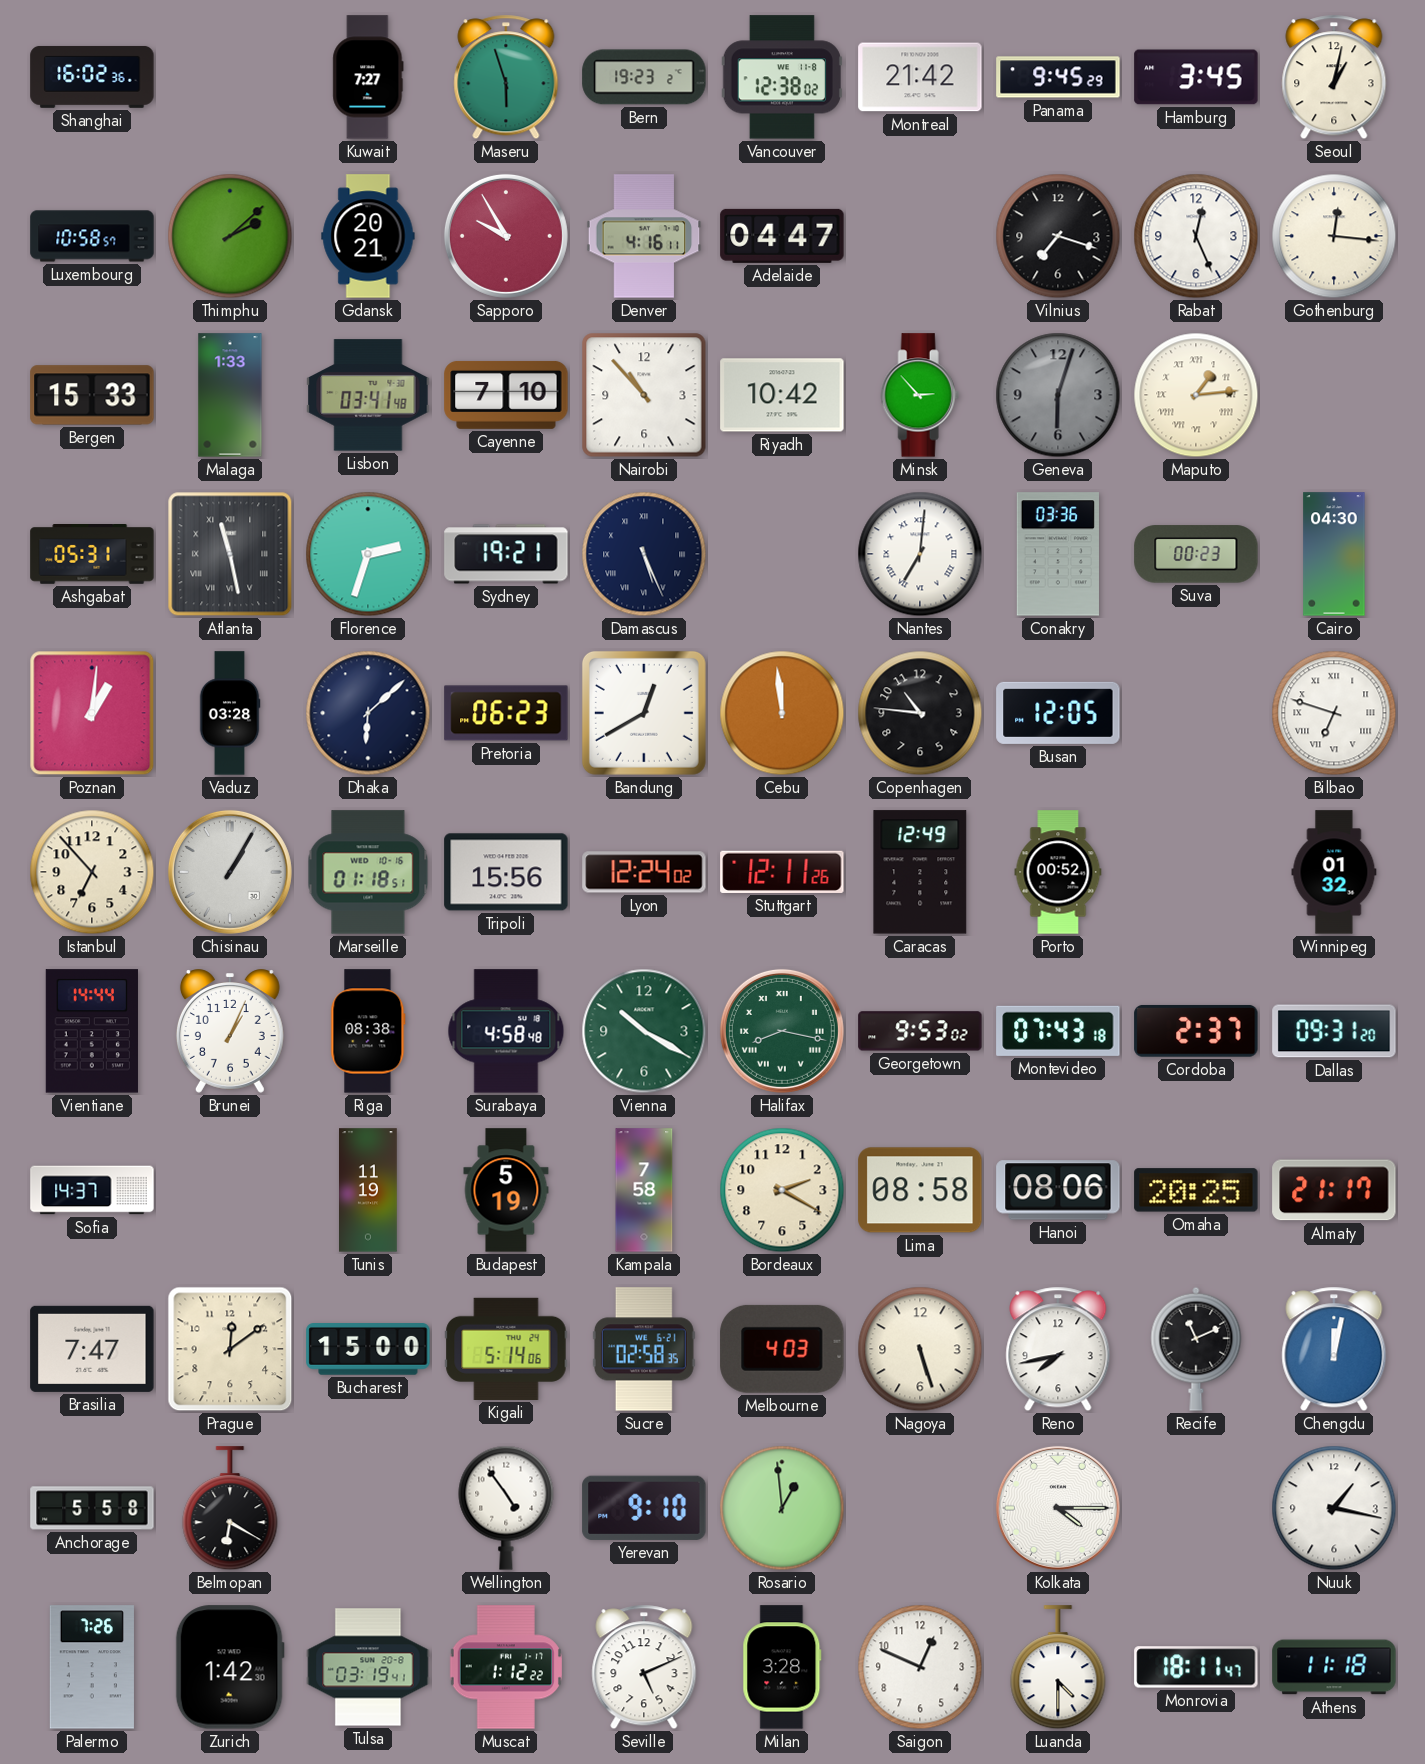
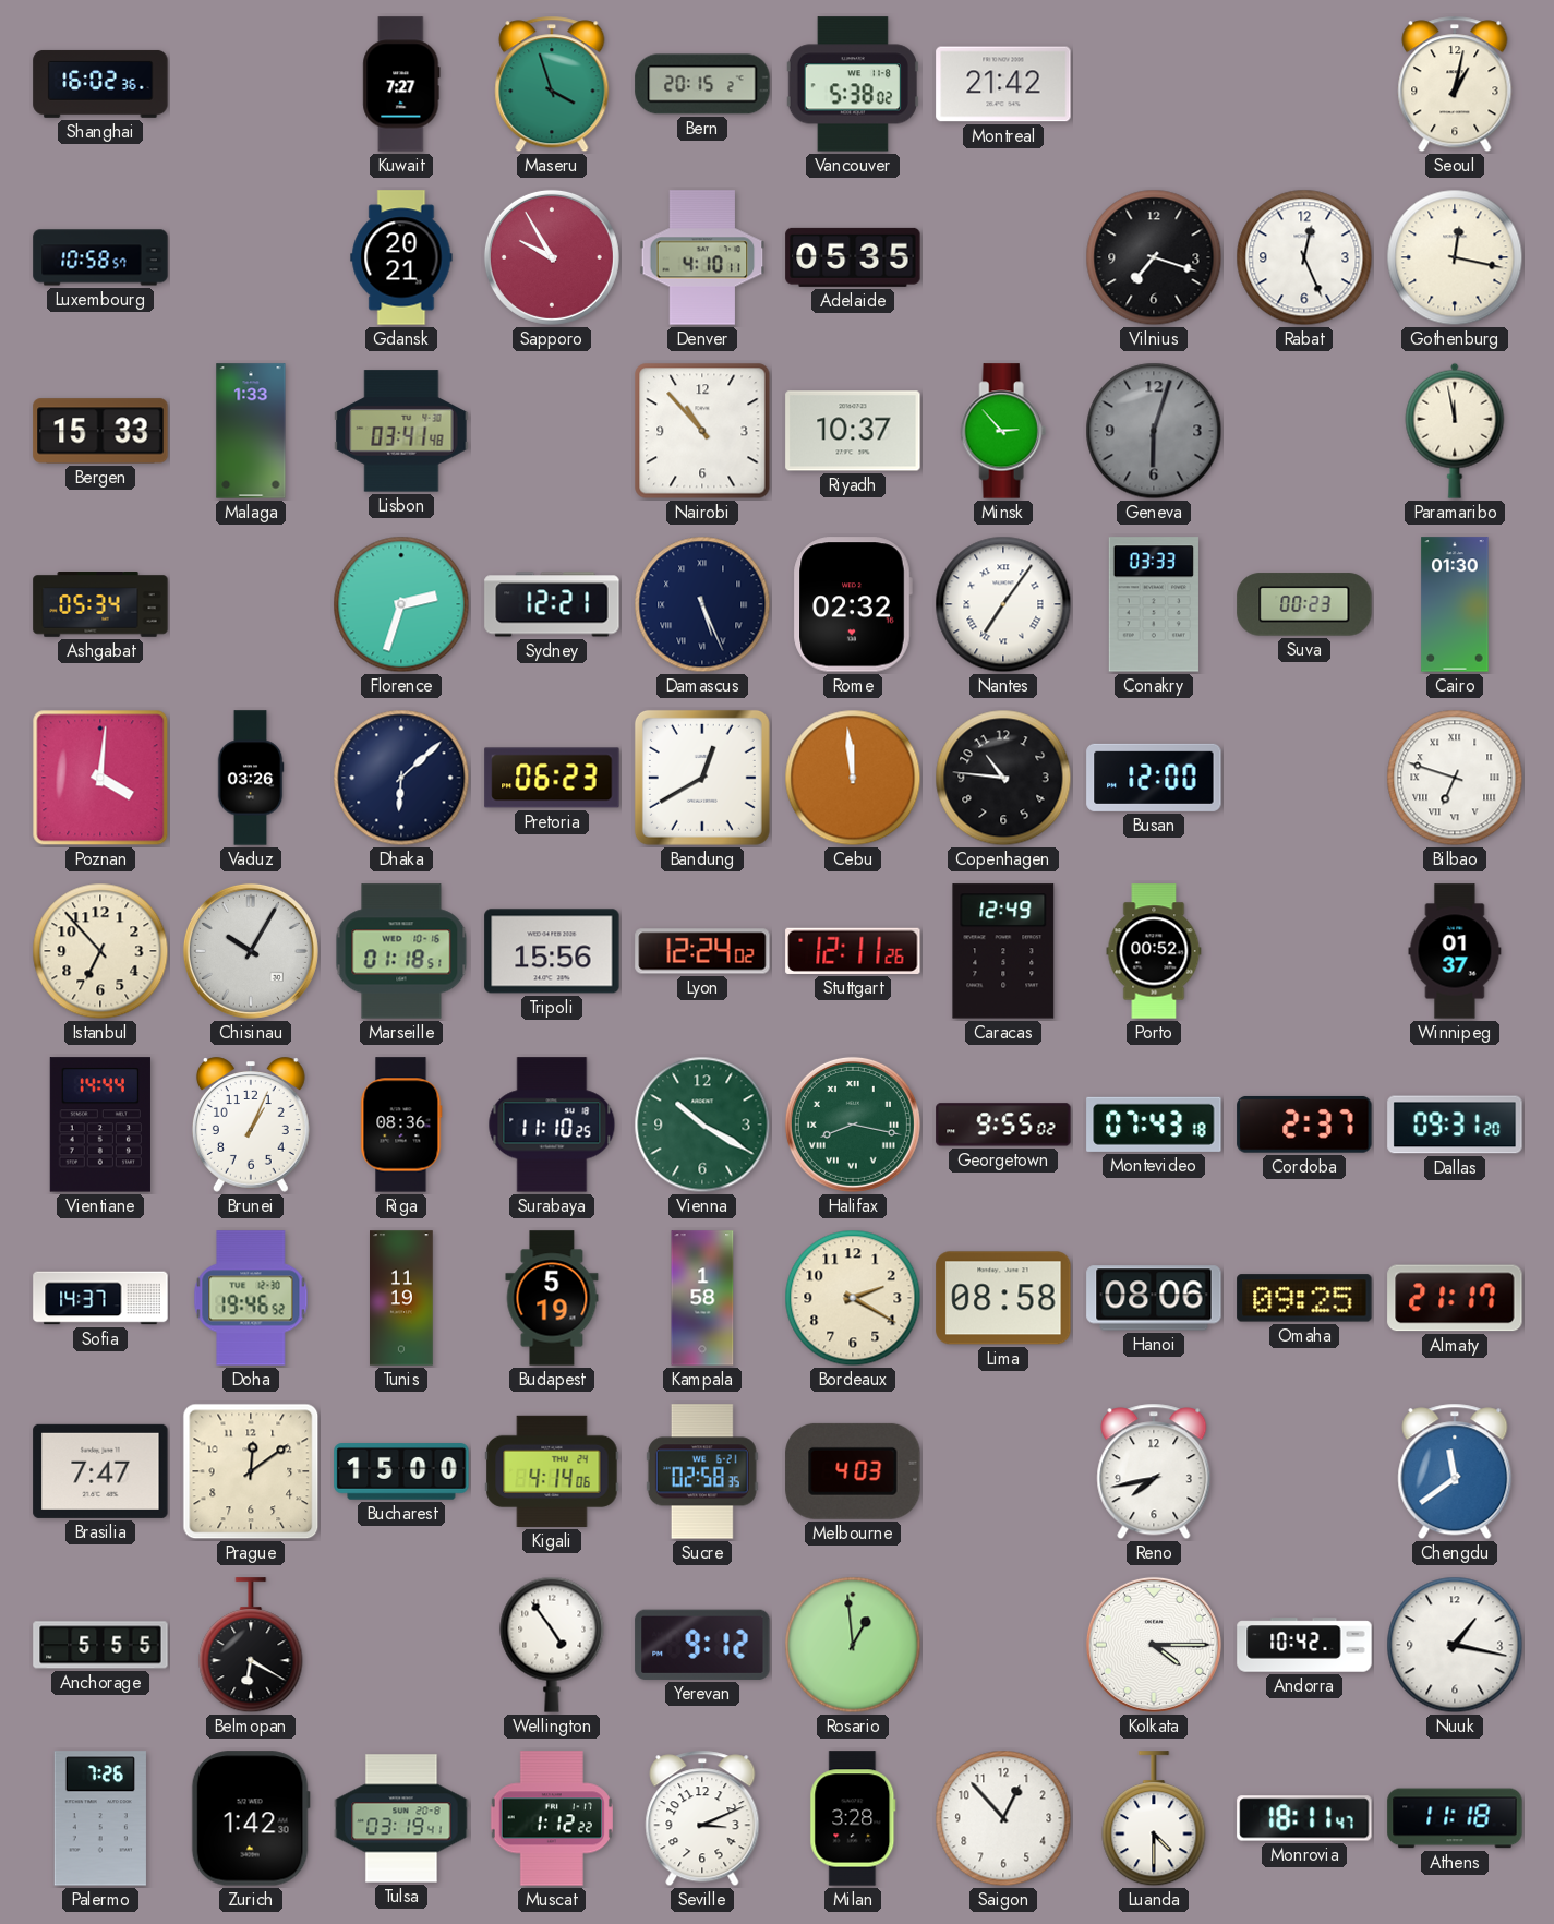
Maseru: 5:57 -> 3:57
Bern: 19:23 -> 20:15
Vancouver: 12:38 -> 5:38
Panama: 9:45 -> none
Hamburg: 3:45 -> none
Thimphu: 2:08 -> none
Denver: 4:16 -> 4:10
Adelaide: 04:47 -> 05:35
Gothenburg: 12:16 -> 12:17
Cayenne: 7:10 -> none
Riyadh: 10:42 -> 10:37
Maputo: 1:14 -> none
Paramaribo: none -> 11:58
Ashgabat: 05:31 -> 05:34
Atlanta: 11:28 -> none
Sydney: 19:21 -> 12:21
Rome: none -> 02:32
Nantes: 7:01 -> 7:06
Conakry: 03:36 -> 03:33
Cairo: 04:30 -> 01:30
Poznan: 1:01 -> 4:01
Vaduz: 03:28 -> 03:26
Busan: 12:05 -> 12:00
Chisinau: 1:05 -> 10:05
Winnipeg: 01:32 -> 01:37
Riga: 08:38 -> 08:36
Surabaya: 4:58 -> 11:10
Georgetown: 9:53 -> 9:55
Doha: none -> 19:46
Kampala: 7:58 -> 1:58
Omaha: 20:25 -> 09:25
Kigali: 5:14 -> 4:14
Nagoya: 5:27 -> none
Recife: 11:11 -> none
Chengdu: 12:02 -> 11:39
Anchorage: 5:58 -> 5:55
Yerevan: 9:10 -> 9:12
Andorra: none -> 10:42
Seville: 5:11 -> 3:11
Saigon: 12:49 -> 12:53
